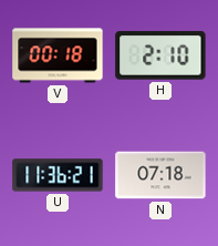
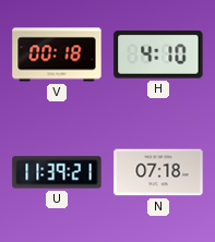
H: 2:10 -> 4:10
U: 11:36 -> 11:39
